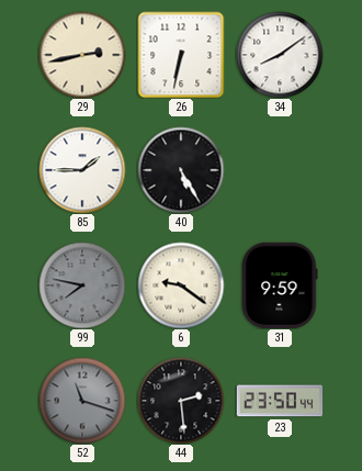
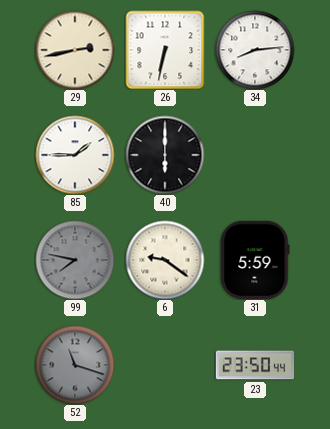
34: 8:09 -> 8:14
40: 5:25 -> 6:00
31: 9:59 -> 5:59
44: 2:29 -> none
